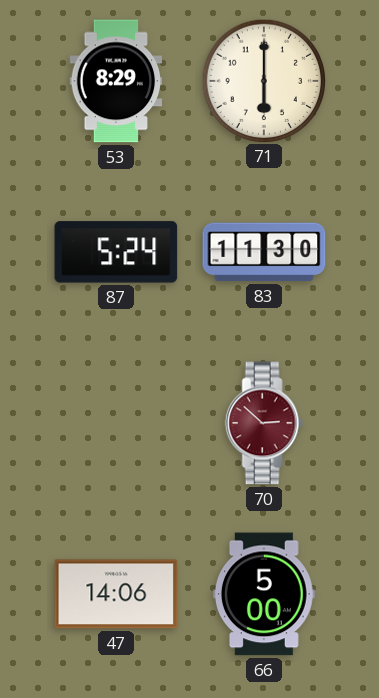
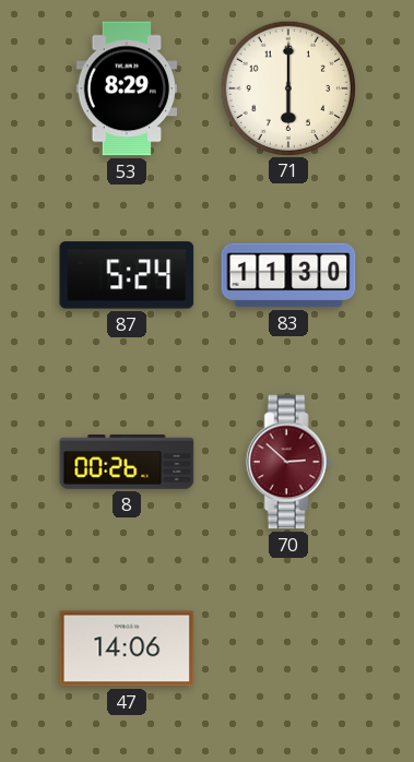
8: none -> 00:26
66: 5:00 -> none
